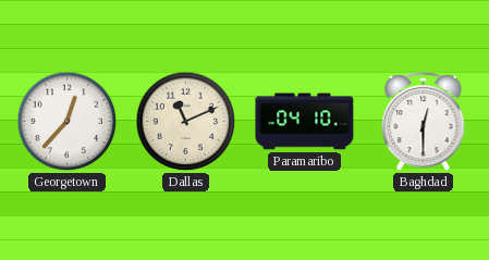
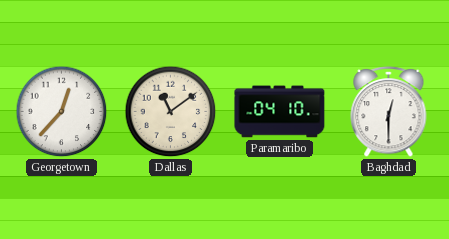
Dallas: 11:11 -> 11:09
